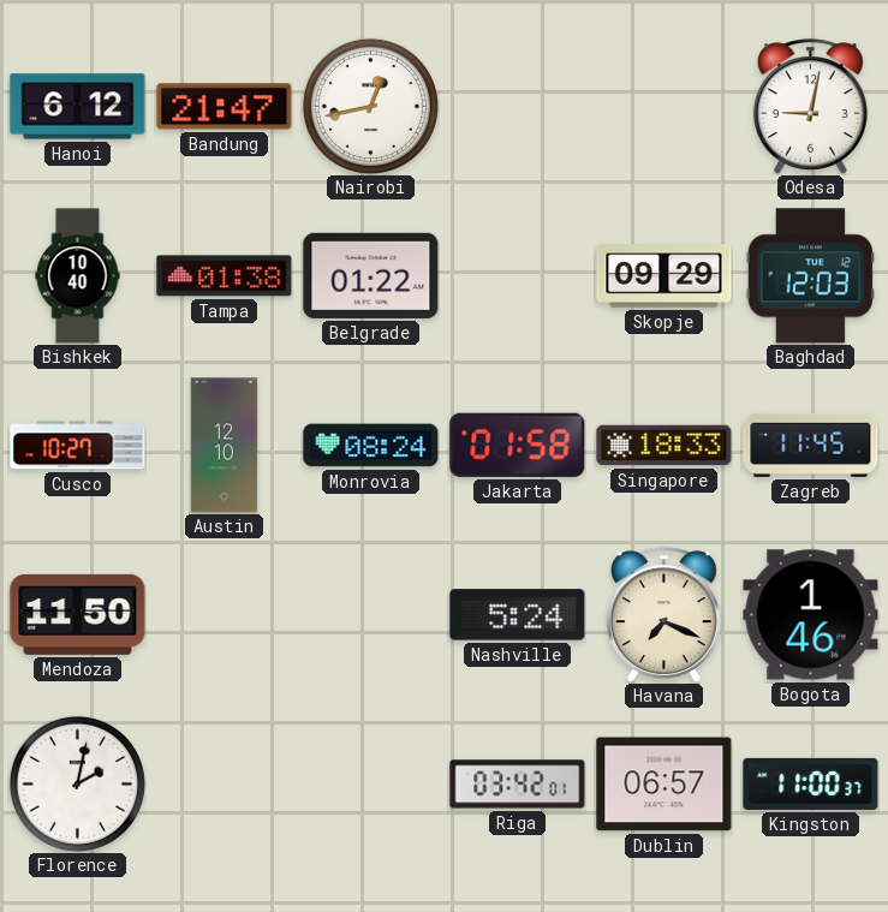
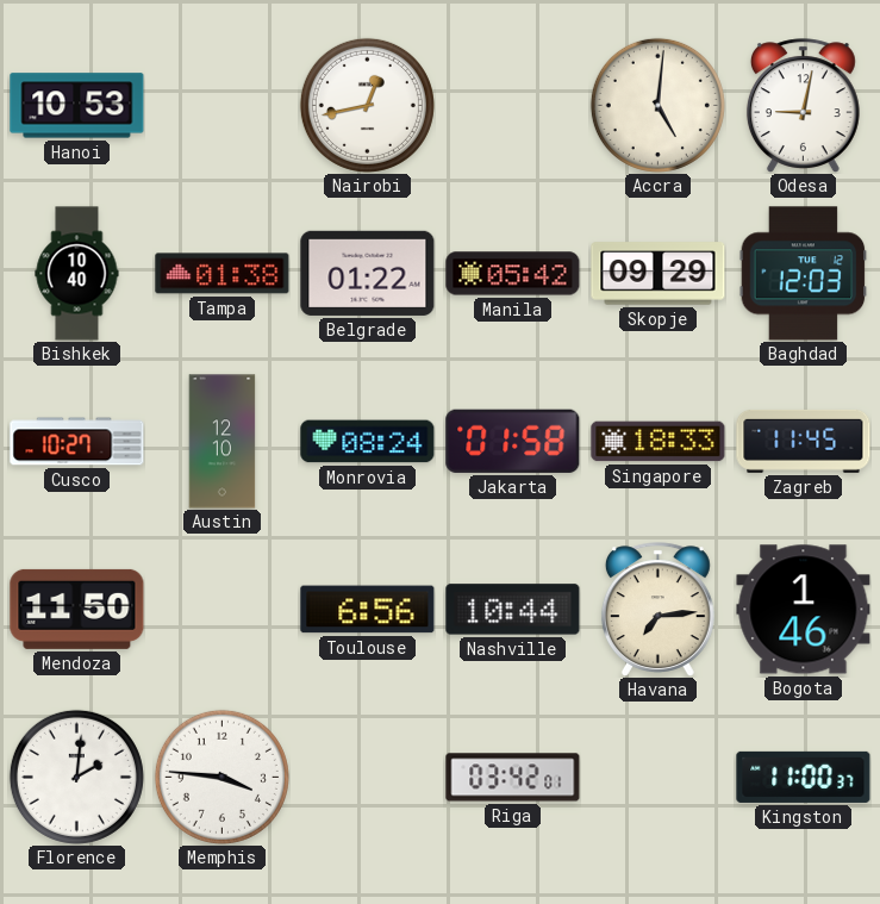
Hanoi: 6:12 -> 10:53
Bandung: 21:47 -> none
Accra: none -> 5:01
Manila: none -> 05:42
Toulouse: none -> 6:56
Nashville: 5:24 -> 10:44
Havana: 7:19 -> 7:14
Florence: 2:02 -> 2:01
Memphis: none -> 3:46
Dublin: 06:57 -> none
